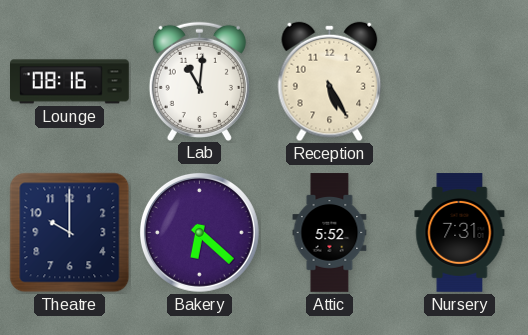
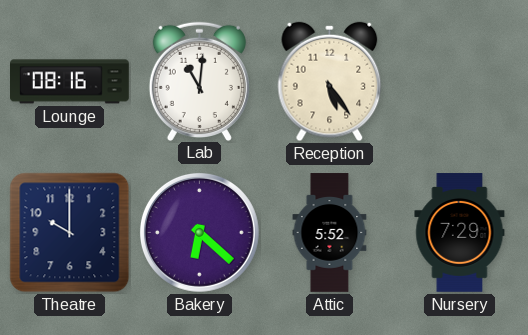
Reception: 5:25 -> 5:24
Nursery: 7:31 -> 7:29
